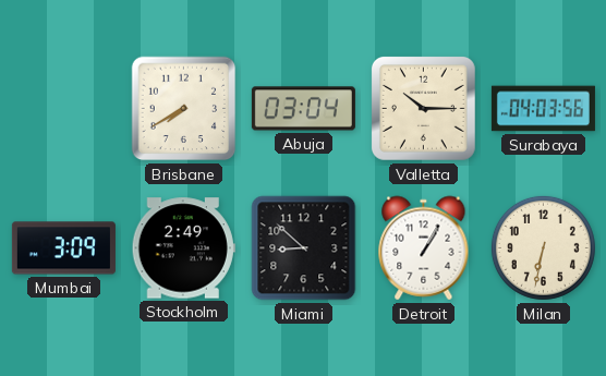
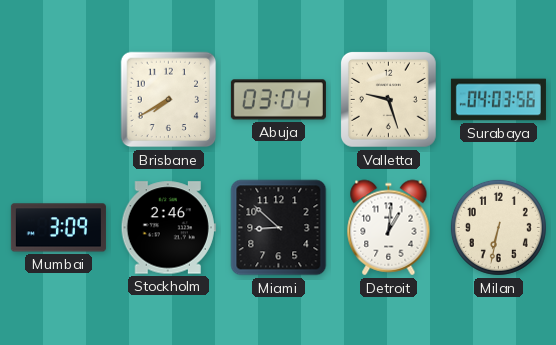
Valletta: 10:15 -> 9:27
Stockholm: 2:49 -> 2:46
Detroit: 1:05 -> 1:01
